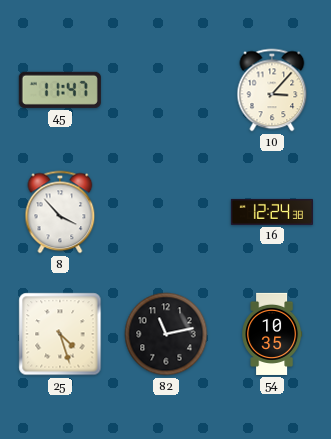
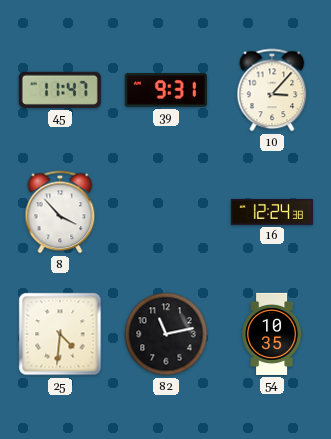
39: none -> 9:31
25: 4:27 -> 4:31
